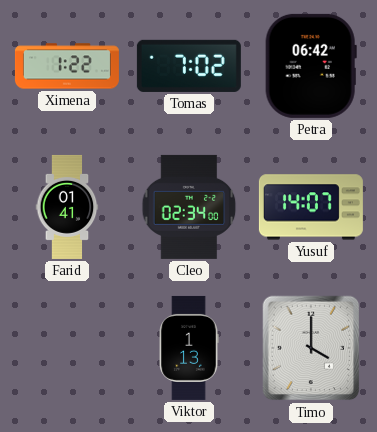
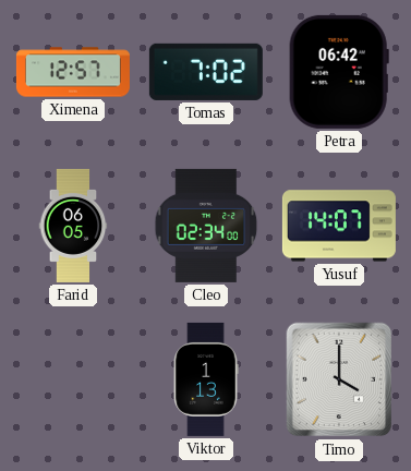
Ximena: 1:22 -> 12:57
Farid: 01:41 -> 06:05
